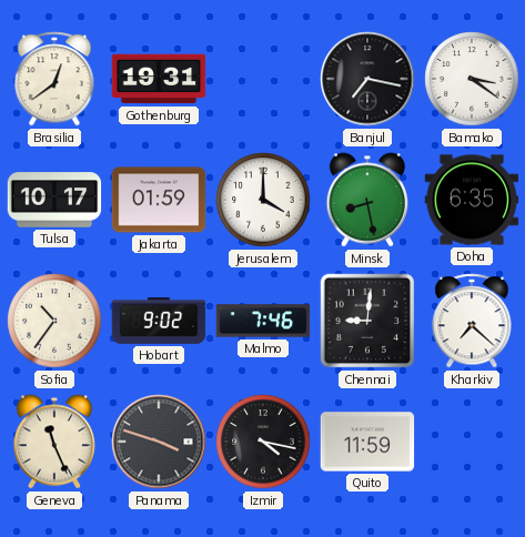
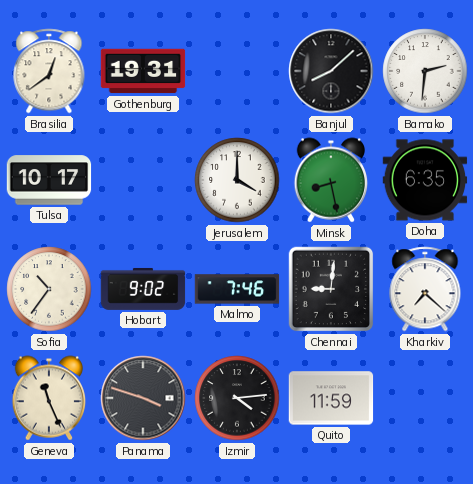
Banjul: 7:17 -> 8:08
Bamako: 3:21 -> 2:31
Jakarta: 01:59 -> none
Izmir: 4:17 -> 4:14
